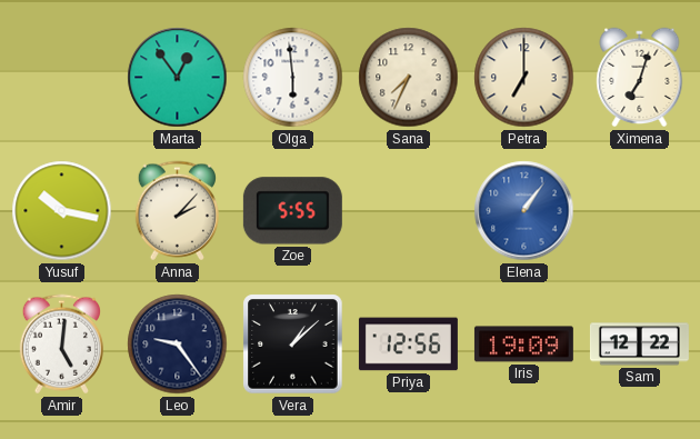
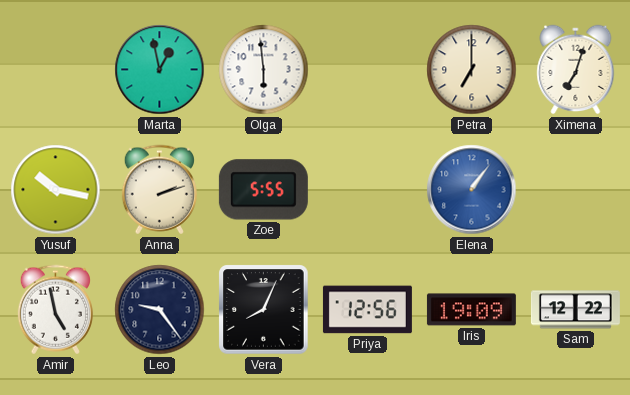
Marta: 12:54 -> 12:58
Sana: 7:34 -> none
Anna: 2:07 -> 2:12
Amir: 5:01 -> 4:58
Vera: 1:08 -> 8:04
